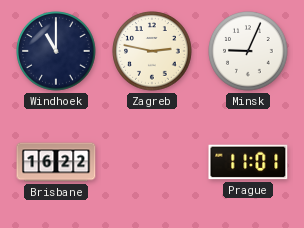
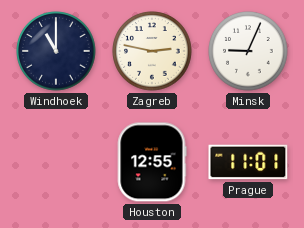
Brisbane: 16:22 -> none
Houston: none -> 12:55
